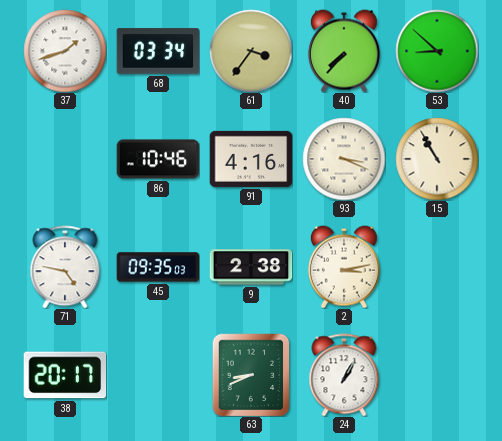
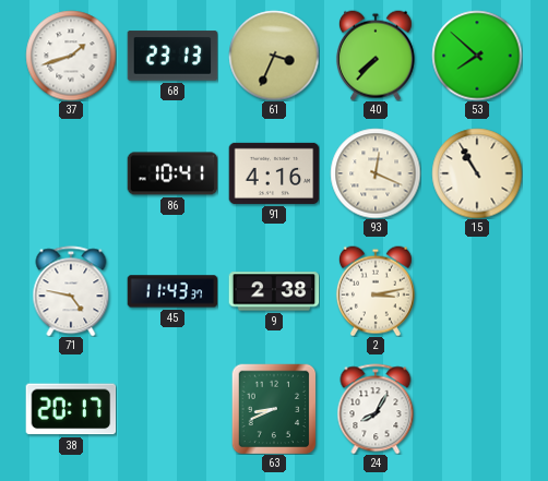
68: 03:34 -> 23:13
61: 3:36 -> 3:34
53: 8:52 -> 7:52
86: 10:46 -> 10:41
93: 3:19 -> 12:19
45: 09:35 -> 11:43
24: 1:05 -> 8:05
